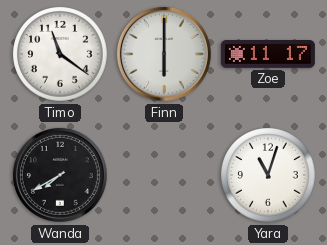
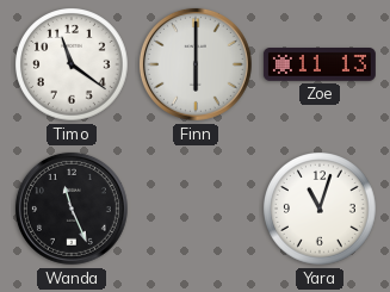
Zoe: 11:17 -> 11:13
Wanda: 7:40 -> 11:26
